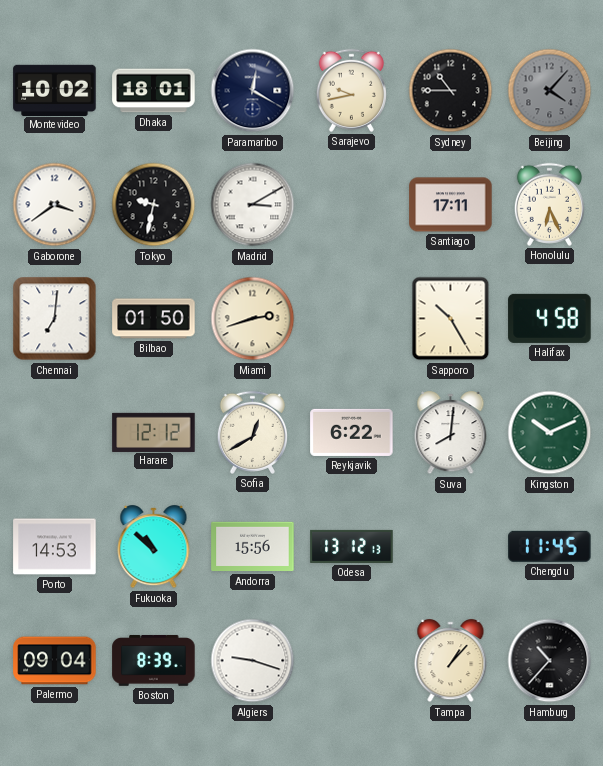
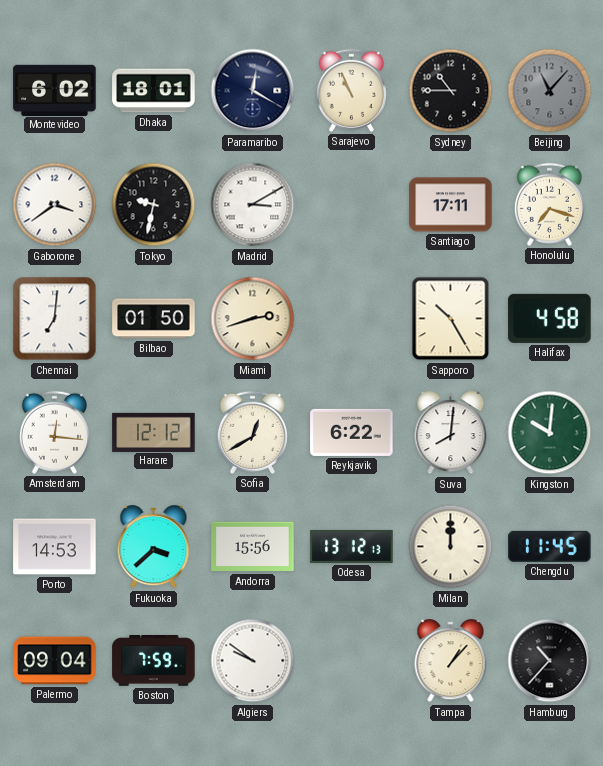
Montevideo: 10:02 -> 6:02
Sarajevo: 9:43 -> 10:56
Beijing: 4:07 -> 11:07
Honolulu: 6:26 -> 7:18
Amsterdam: none -> 12:16
Kingston: 10:11 -> 10:01
Fukuoka: 10:52 -> 3:38
Milan: none -> 12:00
Boston: 8:39 -> 7:59
Algiers: 9:18 -> 9:51
